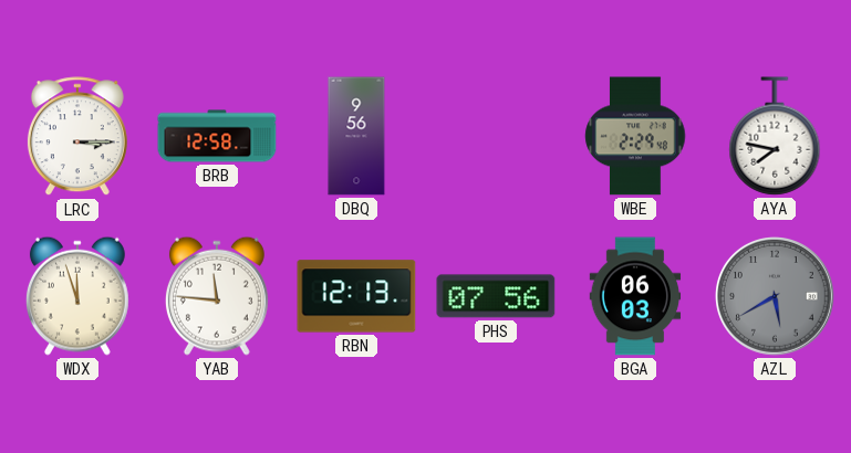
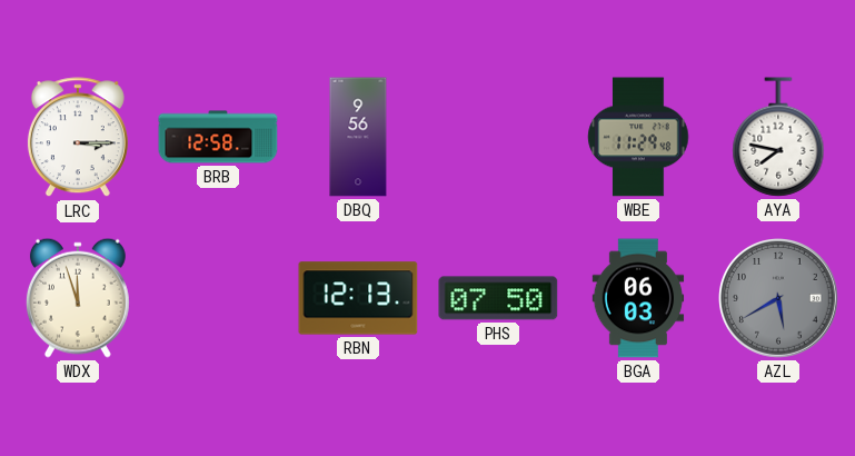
WBE: 2:29 -> 11:29
YAB: 11:46 -> none
PHS: 07:56 -> 07:50
